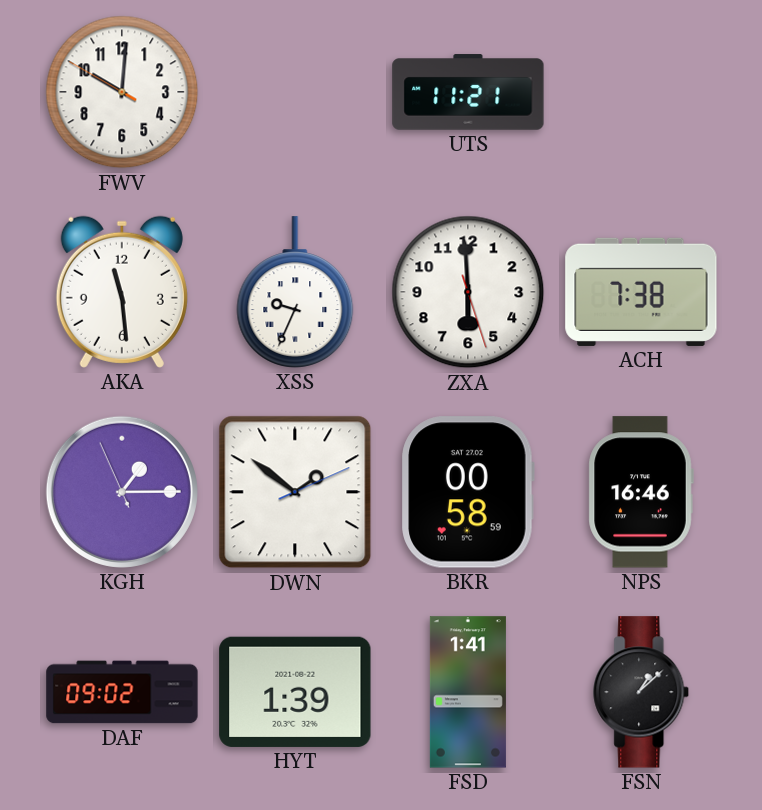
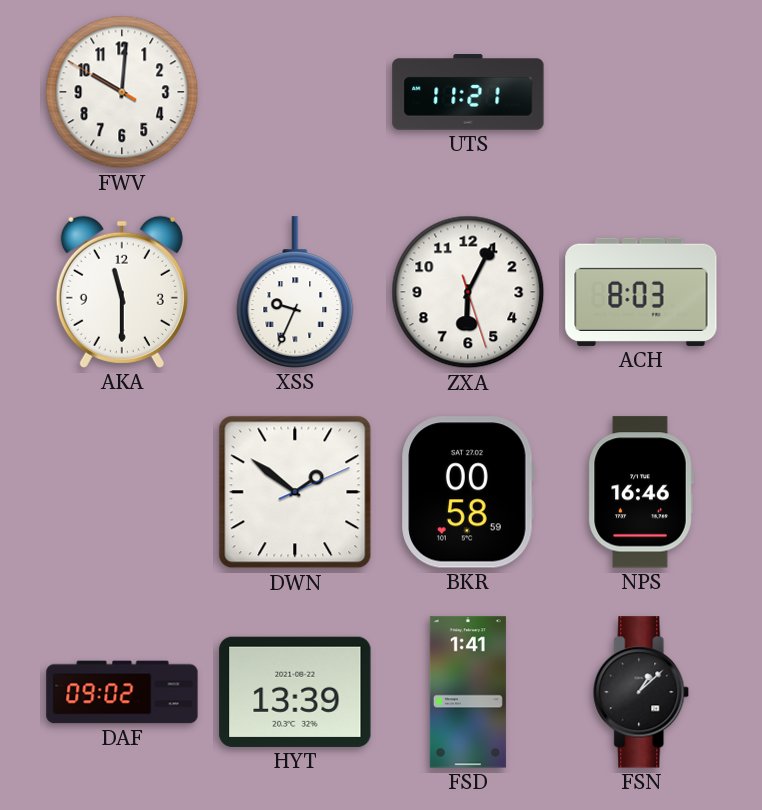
AKA: 11:29 -> 11:30
ZXA: 5:59 -> 6:04
ACH: 7:38 -> 8:03
KGH: 1:14 -> none
HYT: 1:39 -> 13:39
